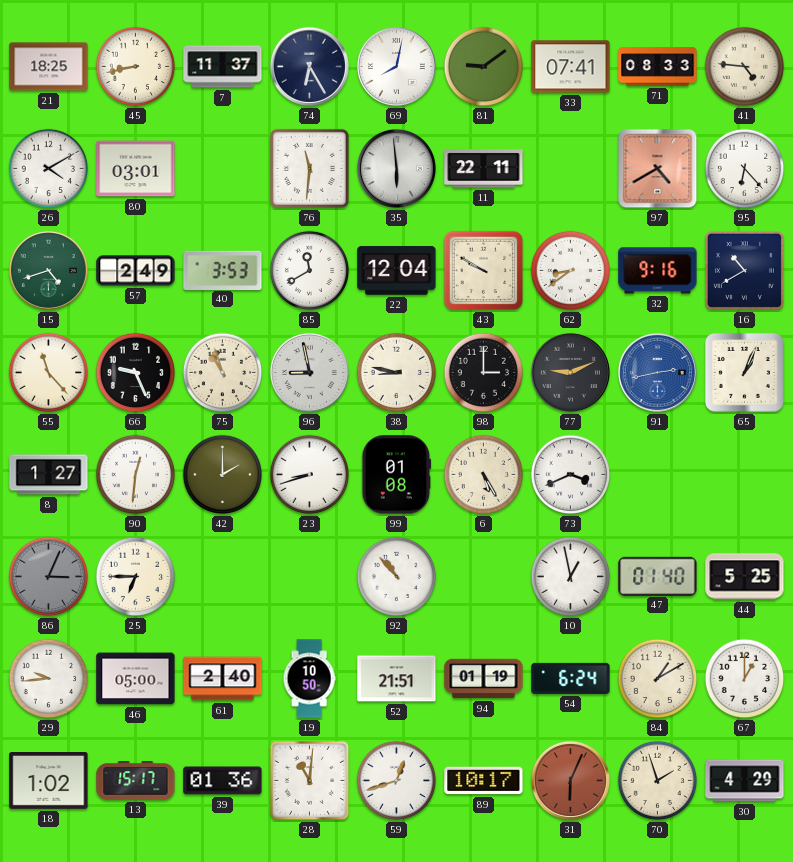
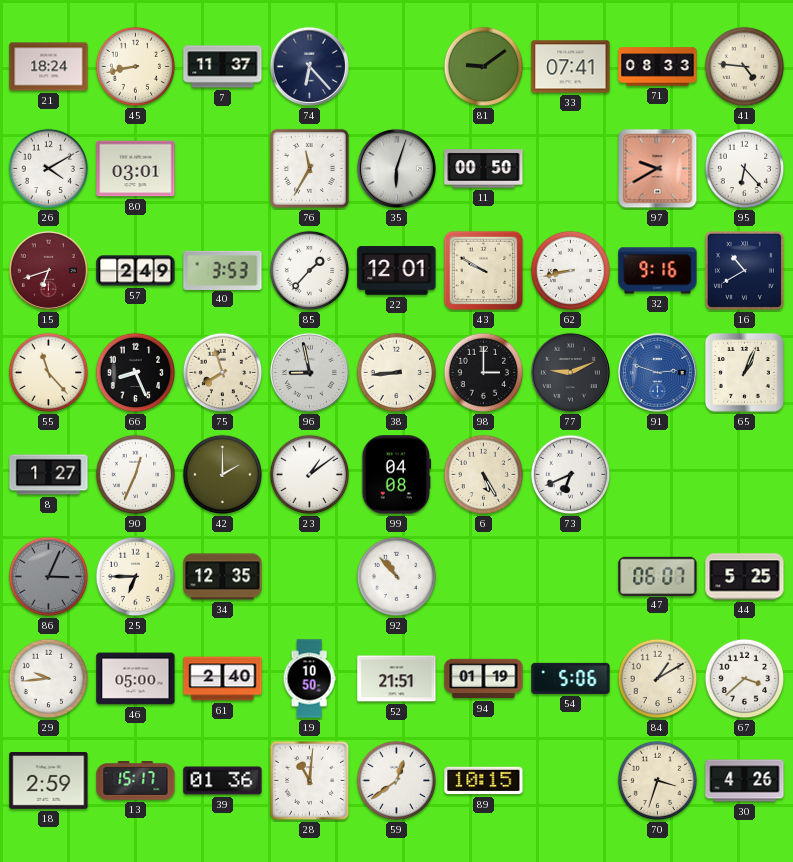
21: 18:25 -> 18:24
74: 6:25 -> 6:23
69: 8:02 -> none
76: 11:31 -> 11:35
35: 5:59 -> 6:03
11: 22:11 -> 00:50
97: 4:40 -> 9:40
15: 4:42 -> 6:42
15 dial: green -> burgundy
85: 11:40 -> 1:37
22: 12:04 -> 12:01
62: 8:39 -> 8:43
66: 9:26 -> 8:26
75: 10:57 -> 7:57
38: 8:47 -> 8:44
91: 2:43 -> 2:48
90: 12:31 -> 12:34
23: 8:42 -> 1:09
99: 01:08 -> 04:08
73: 3:41 -> 6:41
34: none -> 12:35
10: 12:58 -> none
47: 01:40 -> 06:07
54: 6:24 -> 5:06
67: 1:00 -> 3:38
18: 1:02 -> 2:59
59: 12:42 -> 12:39
89: 10:17 -> 10:15
31: 6:04 -> none
70: 1:57 -> 3:33
30: 4:29 -> 4:26
